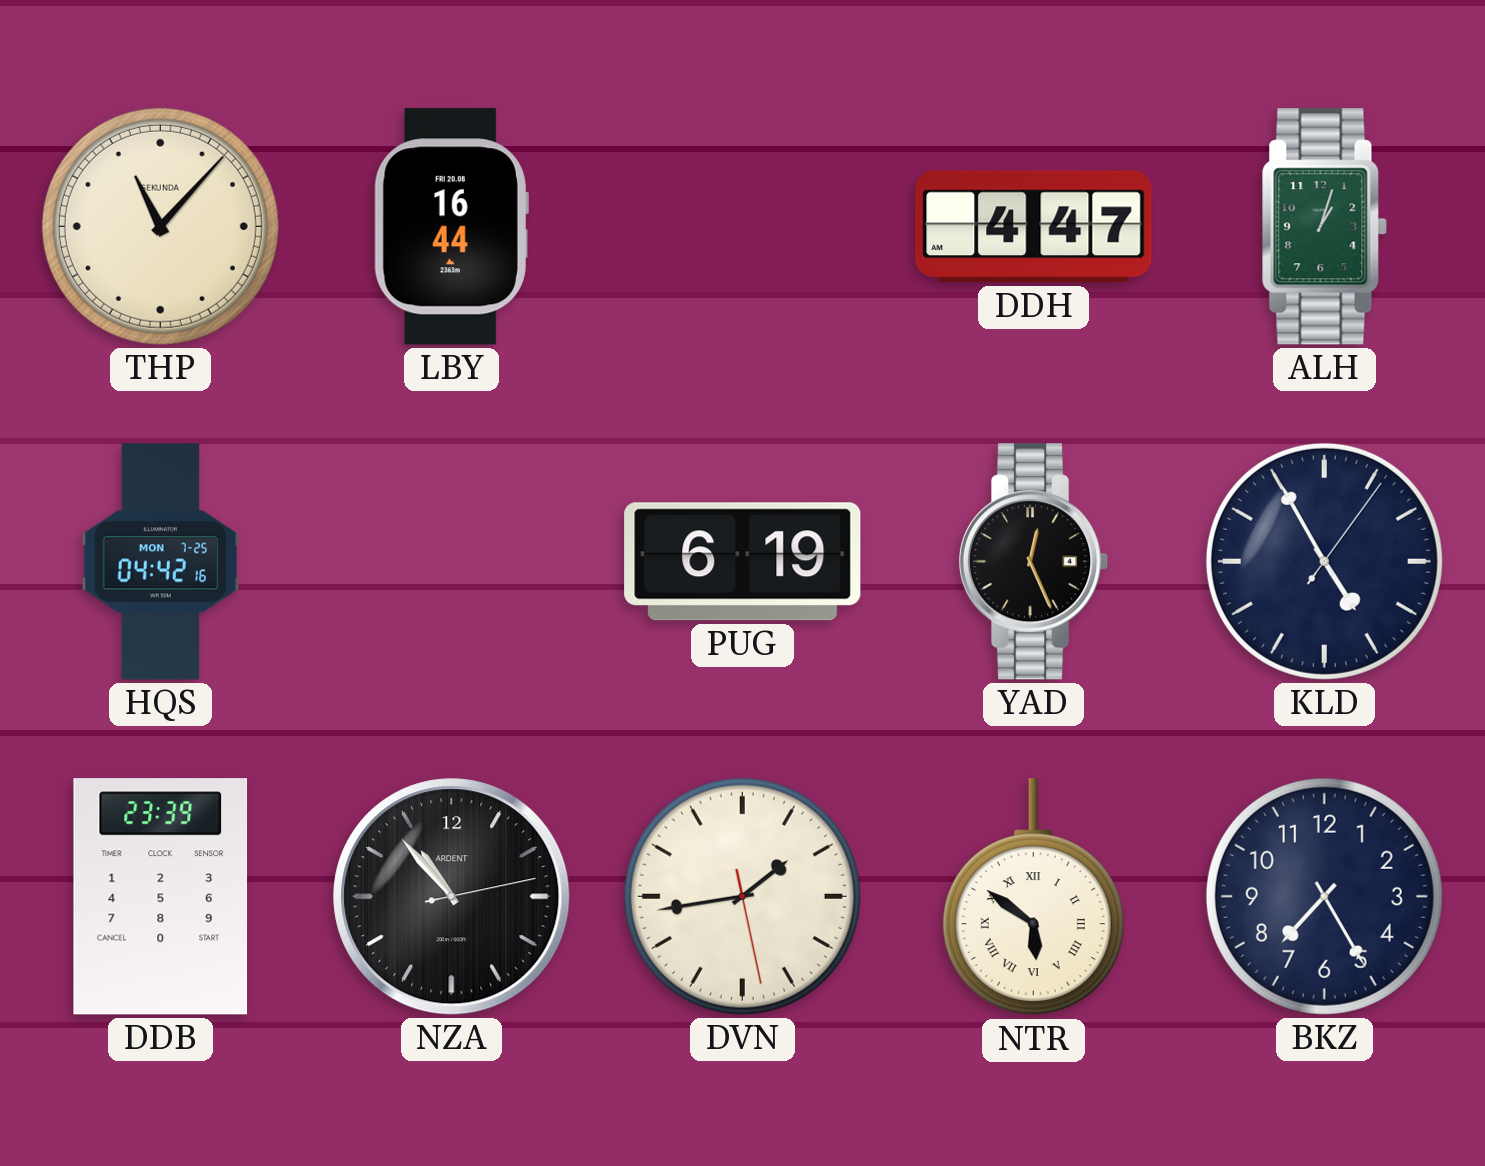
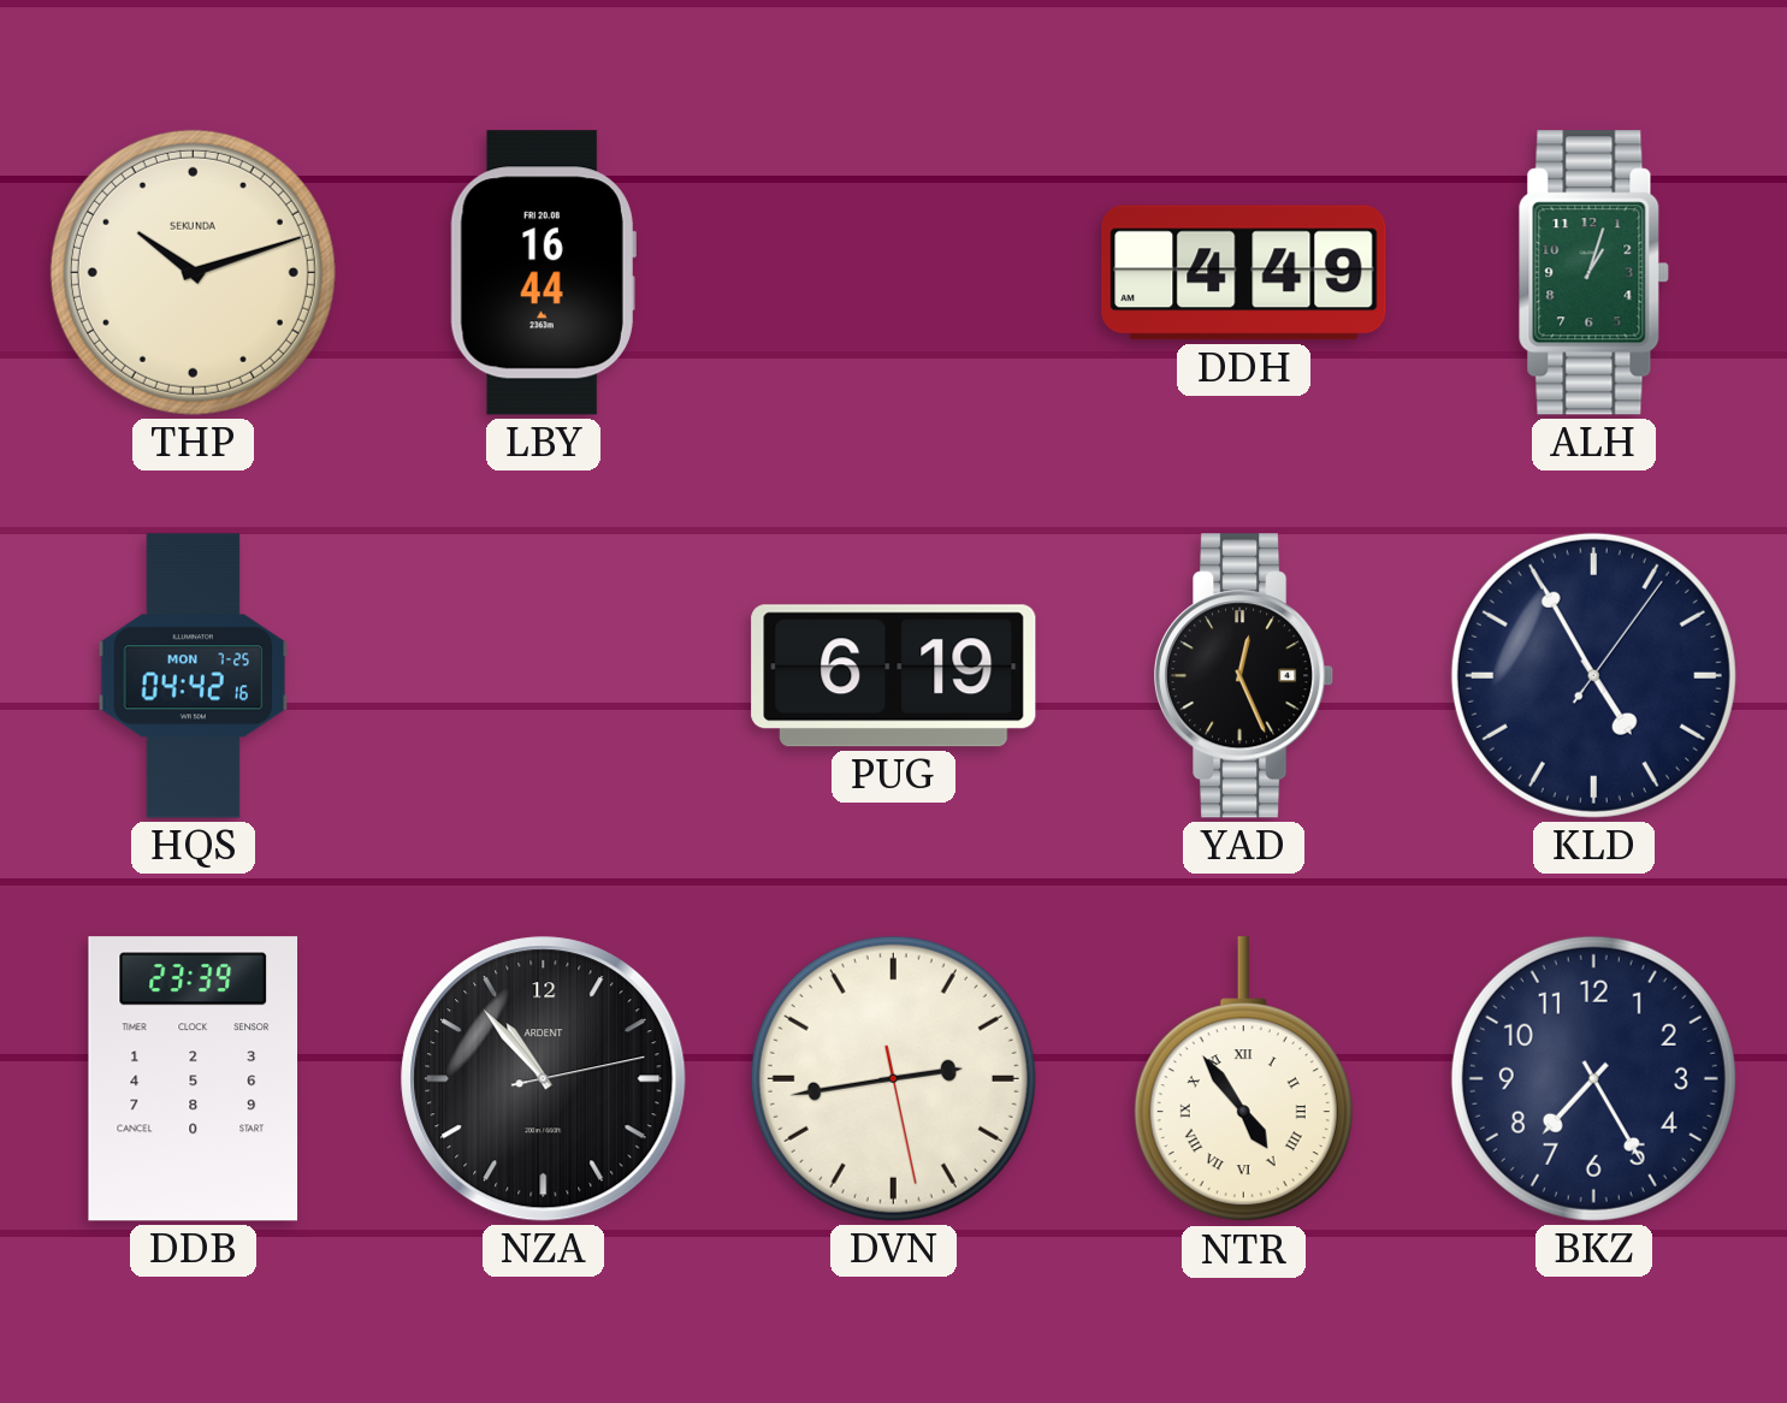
THP: 11:07 -> 10:12
DDH: 4:47 -> 4:49
DVN: 1:43 -> 2:43
NTR: 5:51 -> 4:54
